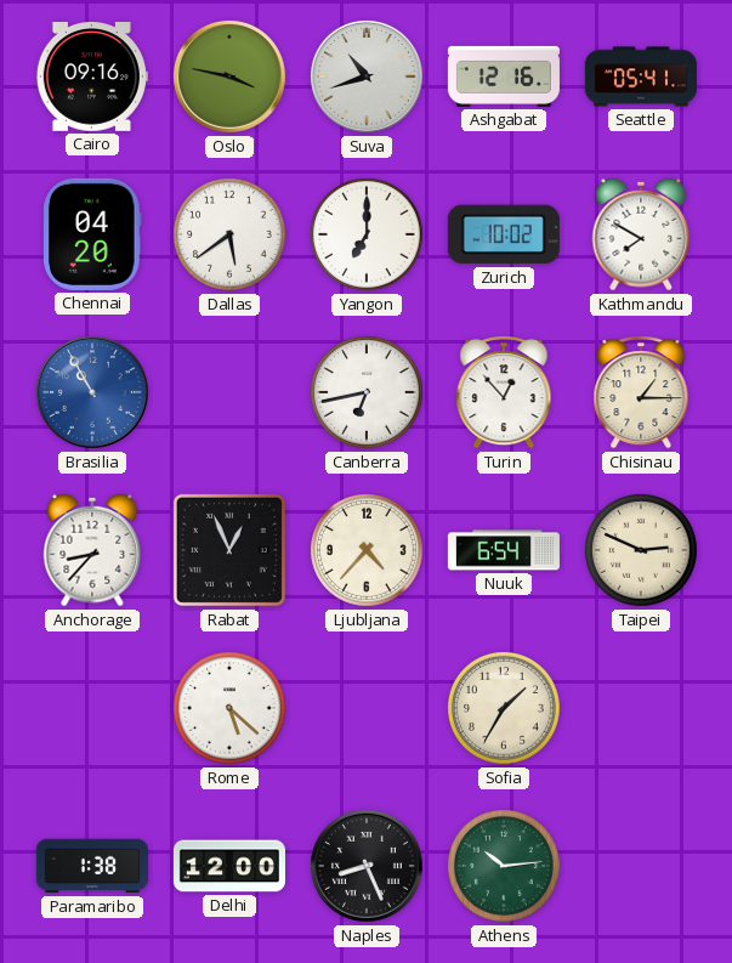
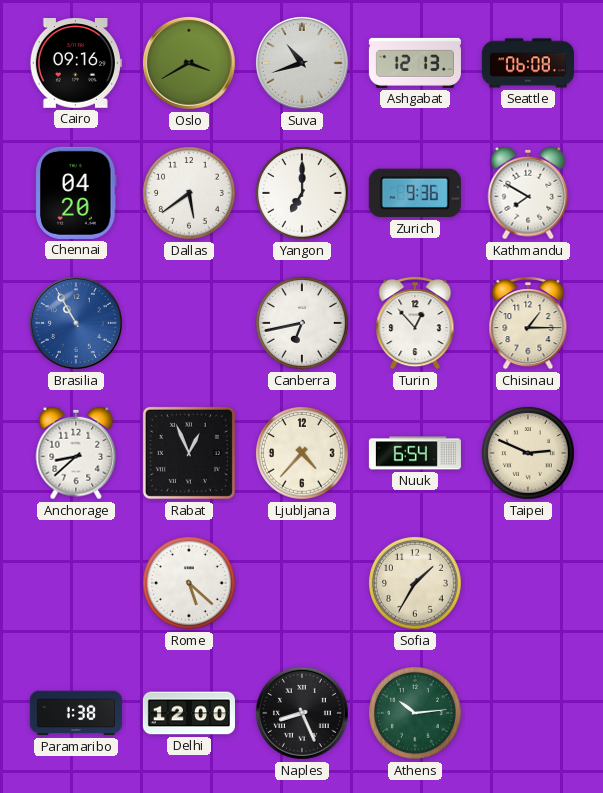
Oslo: 3:47 -> 3:40
Ashgabat: 12:16 -> 12:13
Seattle: 05:41 -> 06:08
Zurich: 10:02 -> 9:36
Anchorage: 8:37 -> 8:38
